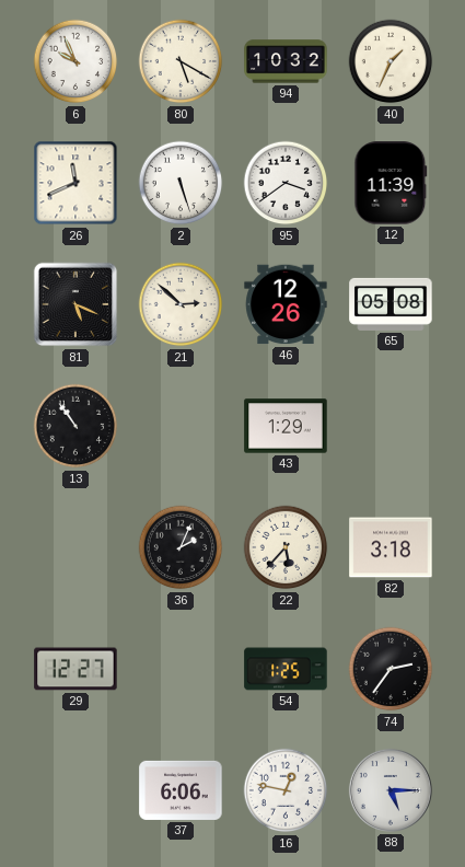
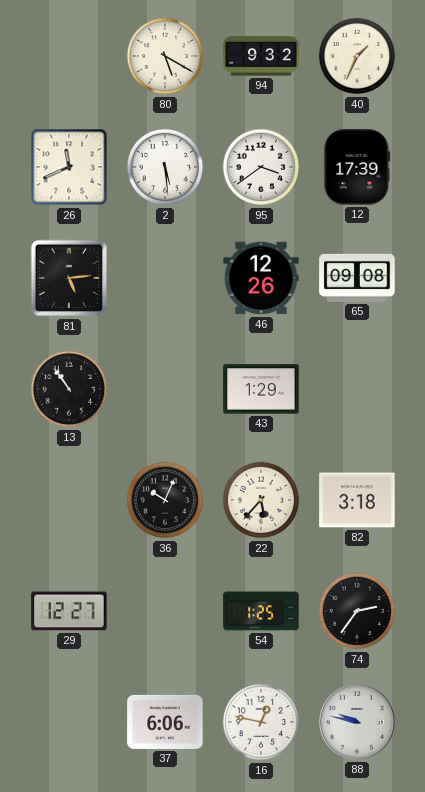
6: 9:56 -> none
94: 10:32 -> 9:32
2: 5:27 -> 5:29
12: 11:39 -> 17:39
81: 5:19 -> 5:14
21: 2:52 -> none
65: 05:08 -> 09:08
36: 2:04 -> 10:04
88: 5:15 -> 9:47
